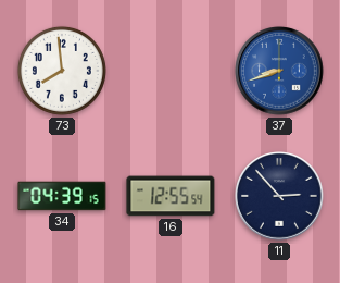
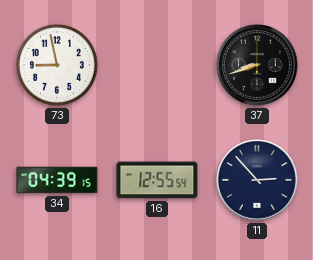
73: 7:59 -> 8:58
37 dial: blue -> black
